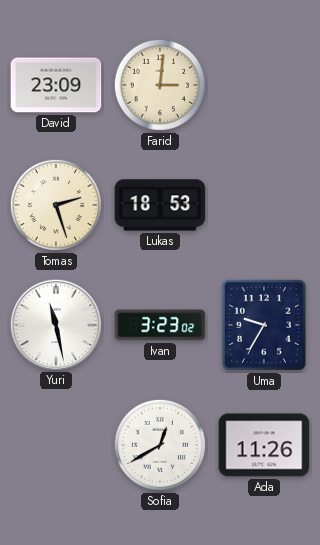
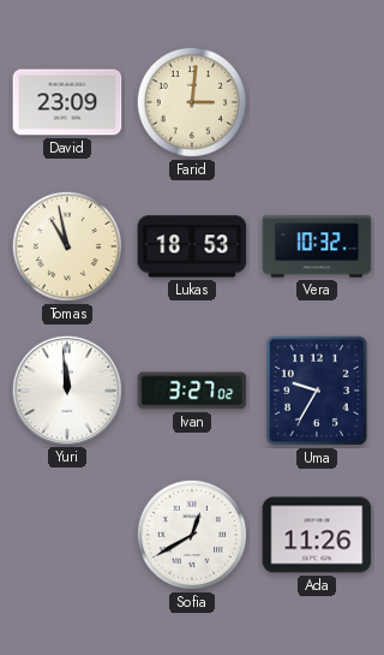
Tomas: 2:27 -> 10:58
Vera: none -> 10:32
Yuri: 11:28 -> 11:59
Ivan: 3:23 -> 3:27
